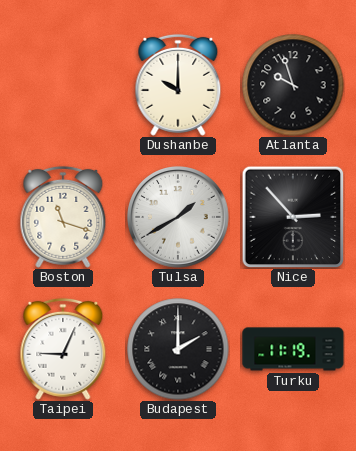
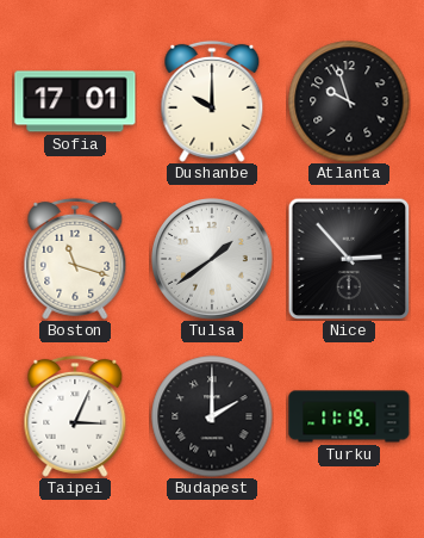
Sofia: none -> 17:01
Tulsa: 1:40 -> 1:39
Taipei: 9:04 -> 3:04
